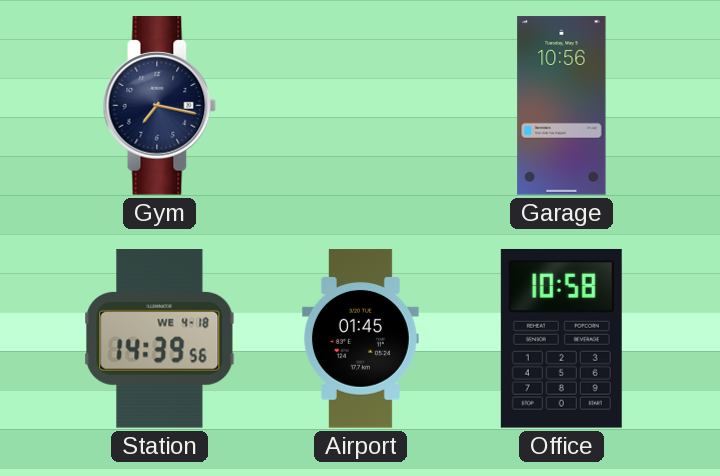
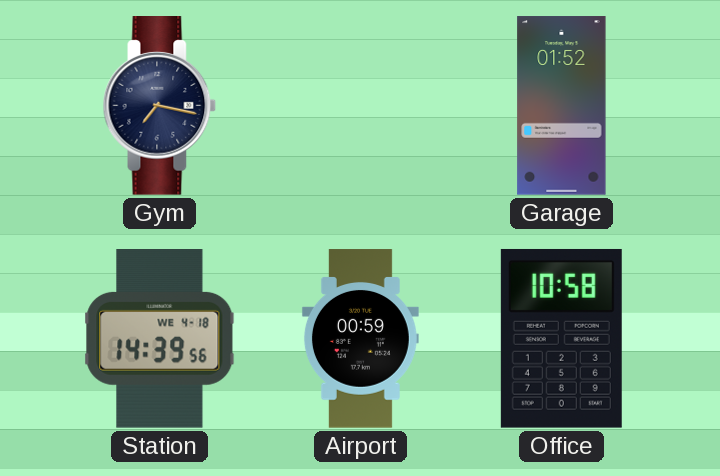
Garage: 10:56 -> 01:52
Airport: 01:45 -> 00:59
